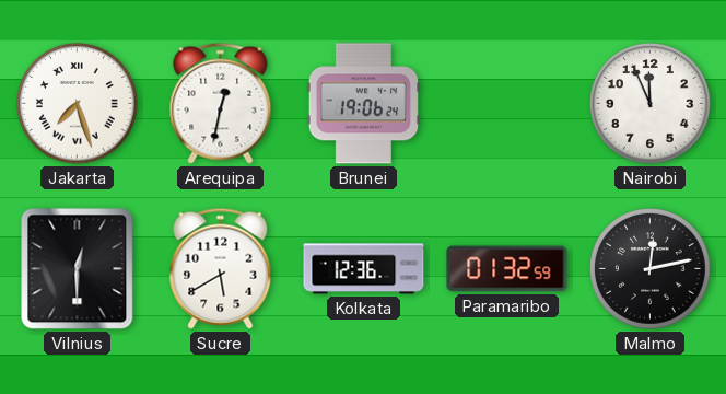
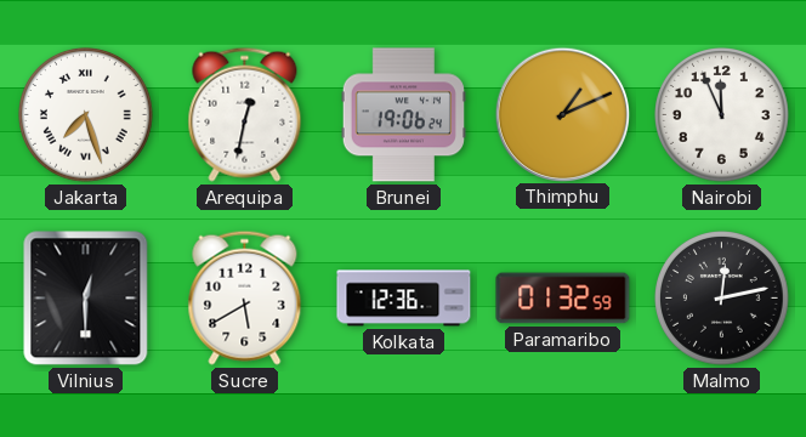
Thimphu: none -> 1:11
